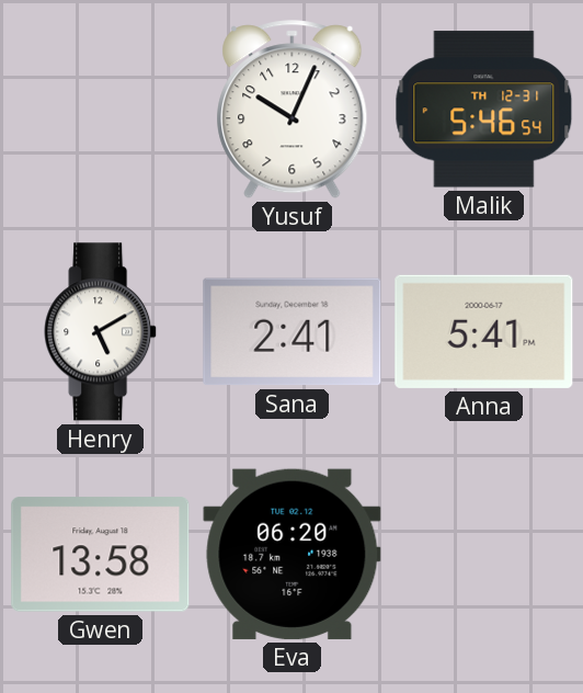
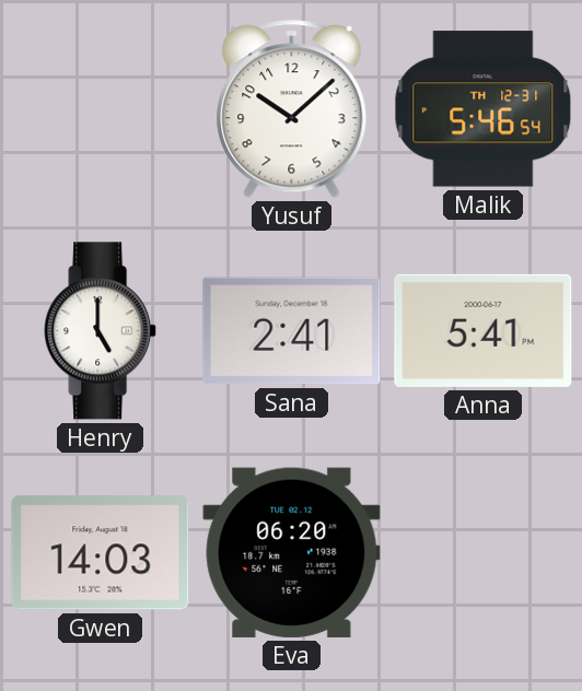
Yusuf: 10:04 -> 10:08
Henry: 5:10 -> 5:00
Gwen: 13:58 -> 14:03
